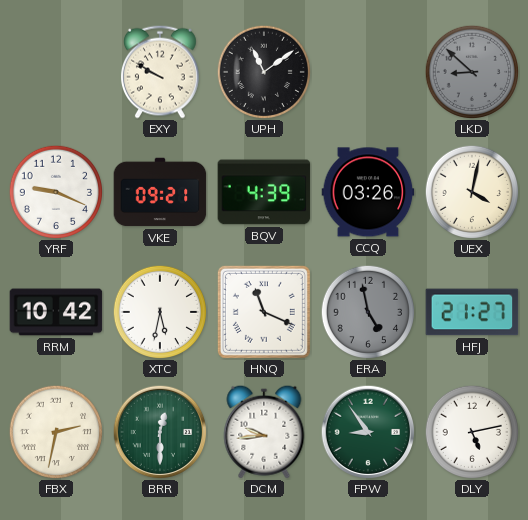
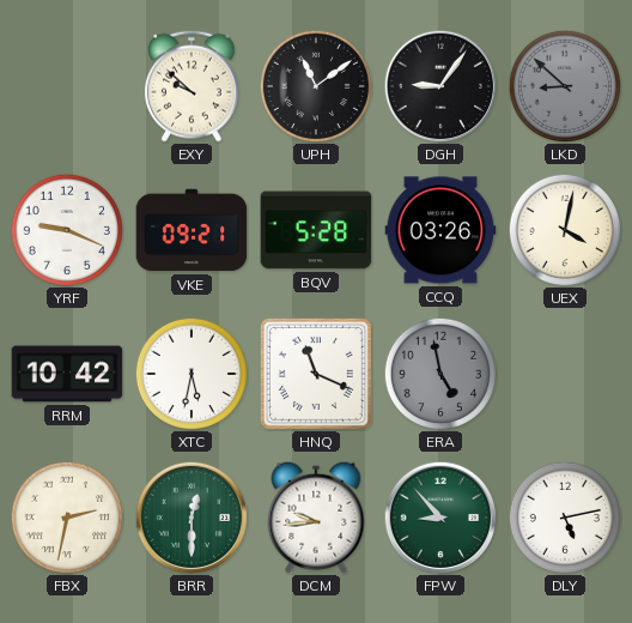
EXY: 9:50 -> 9:52
DGH: none -> 9:06
BQV: 4:39 -> 5:28
HFJ: 21:27 -> none
FPW: 8:54 -> 8:53
